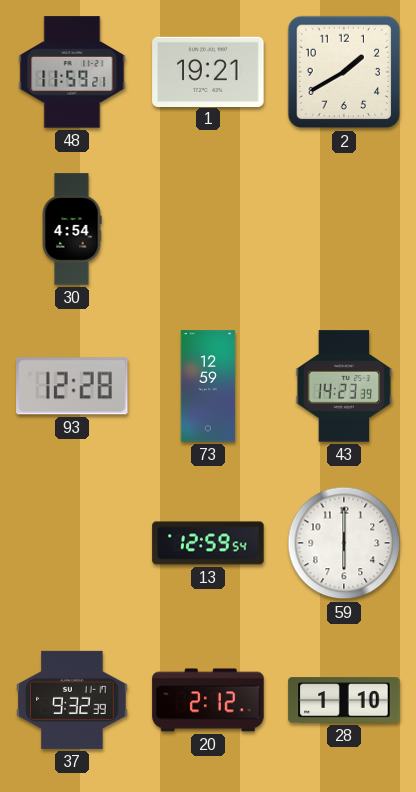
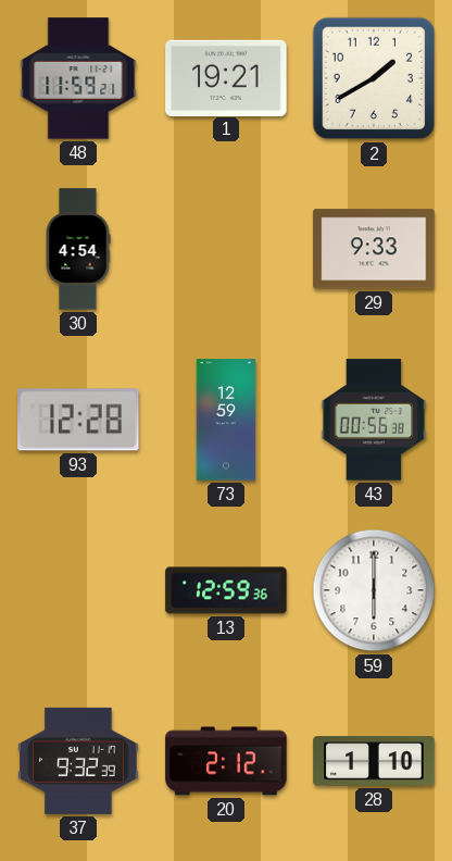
29: none -> 9:33
43: 14:23 -> 00:56
13: 12:59:54 -> 12:59:36
